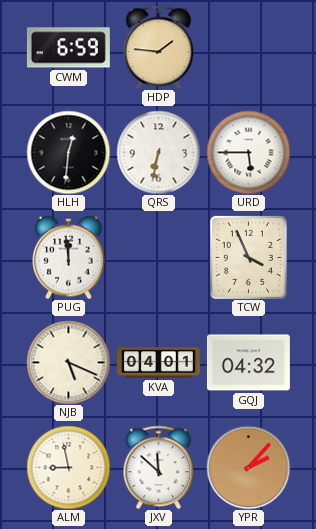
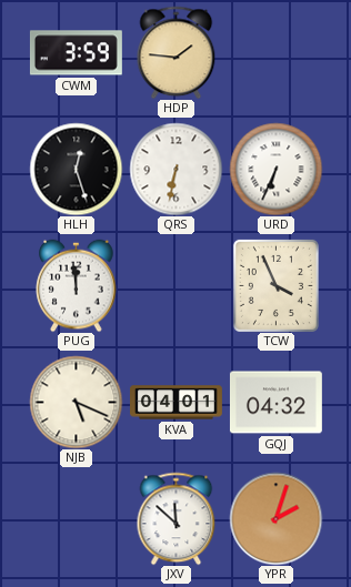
CWM: 6:59 -> 3:59
HLH: 12:31 -> 12:27
URD: 5:45 -> 6:34
ALM: 8:58 -> none
YPR: 2:07 -> 2:03
